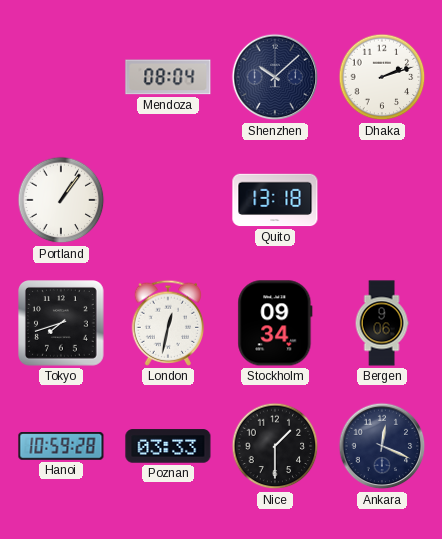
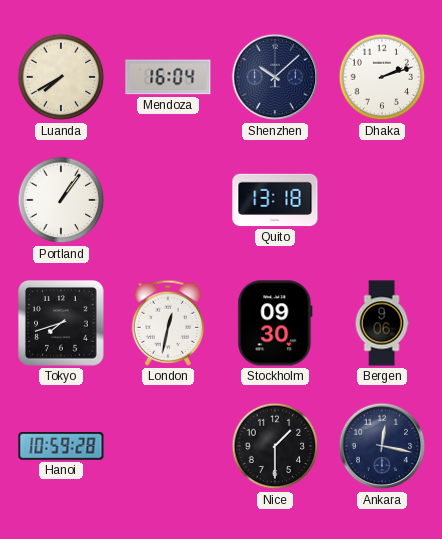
Luanda: none -> 7:40
Mendoza: 08:04 -> 16:04
Stockholm: 09:34 -> 09:30
Poznan: 03:33 -> none
Ankara: 12:19 -> 12:17
